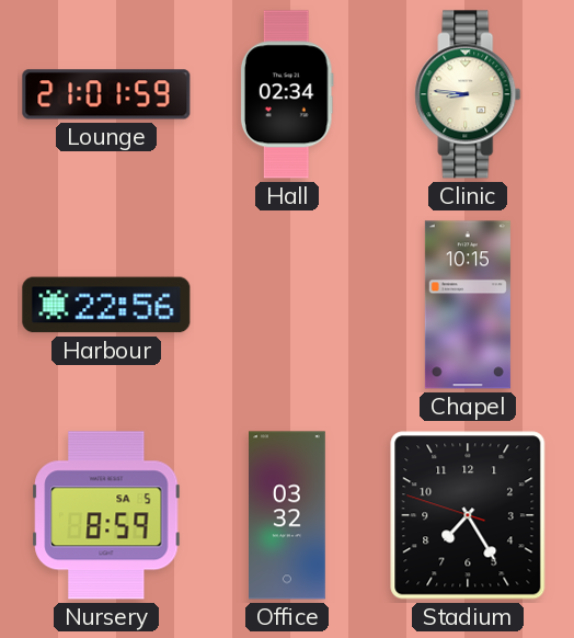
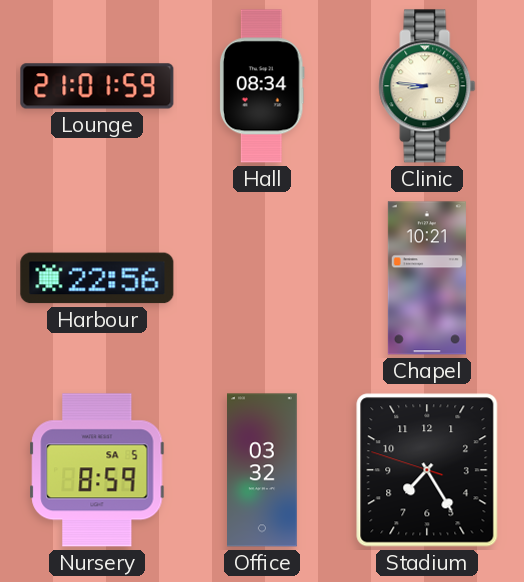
Hall: 02:34 -> 08:34
Chapel: 10:15 -> 10:21
